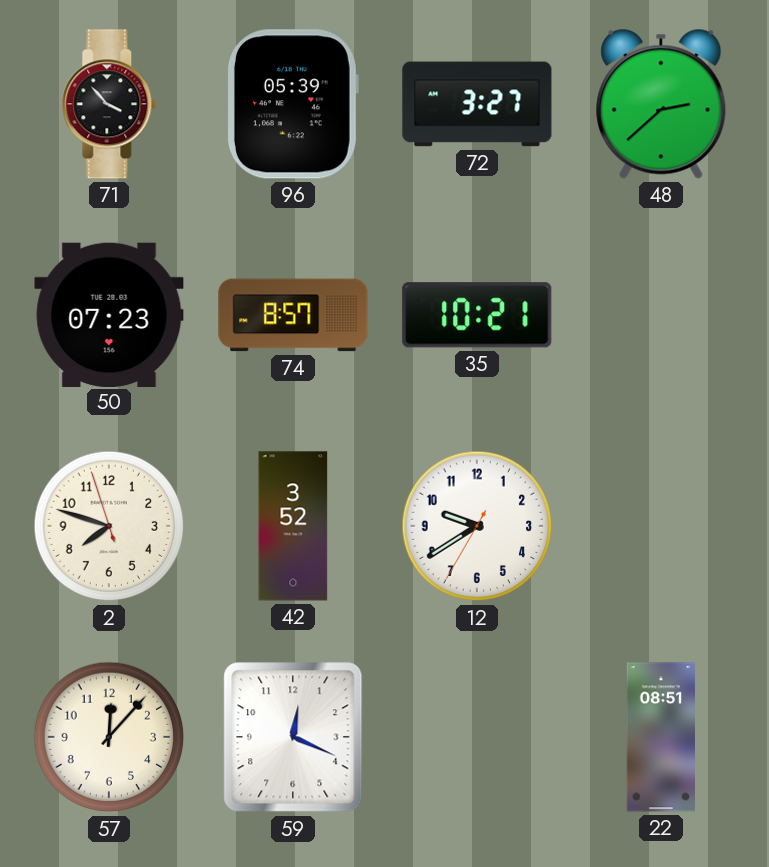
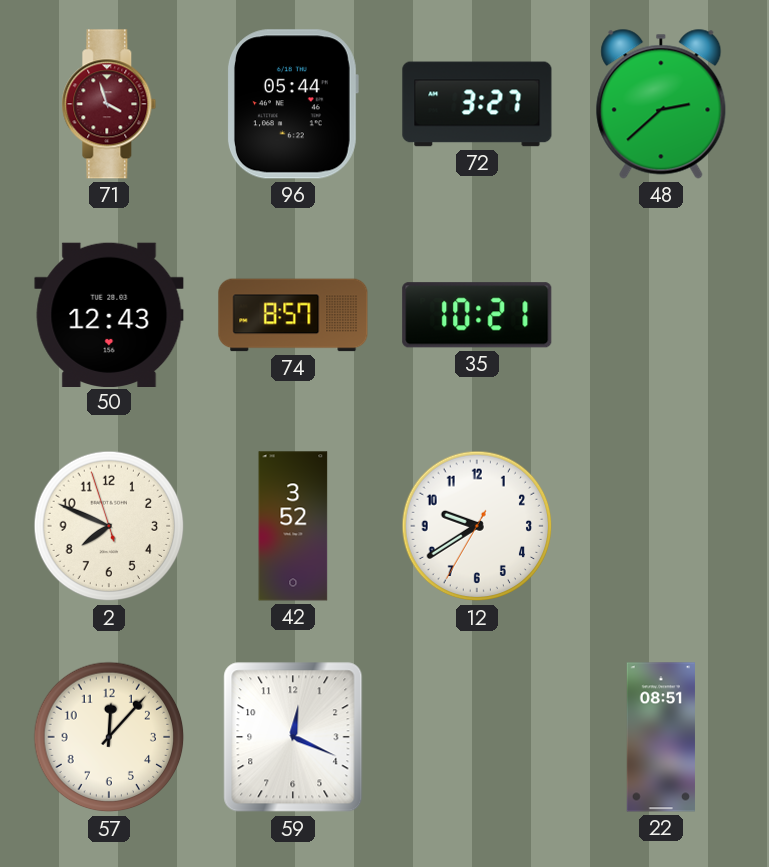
71: 3:53 -> 3:57
71 dial: black -> burgundy
96: 05:39 -> 05:44
50: 07:23 -> 12:43
2: 7:47 -> 7:48
